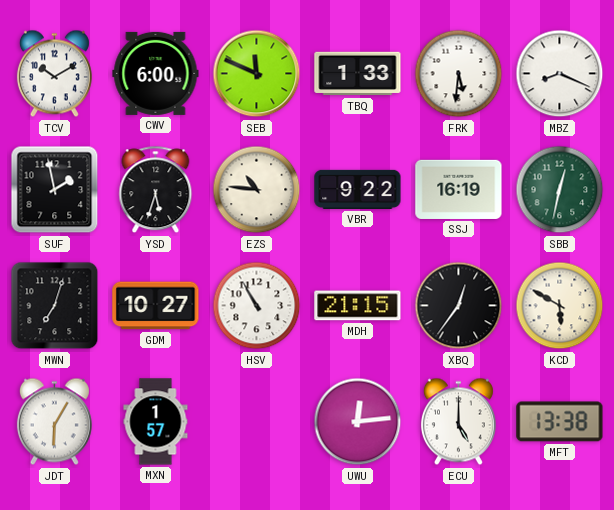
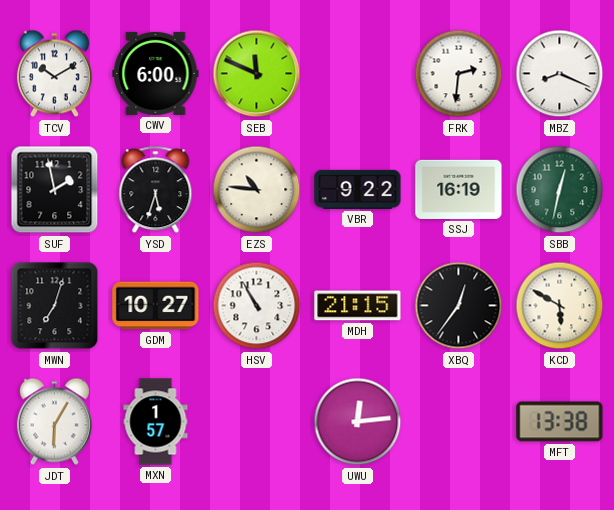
TBQ: 1:33 -> none
FRK: 5:31 -> 2:31
ECU: 5:00 -> none
